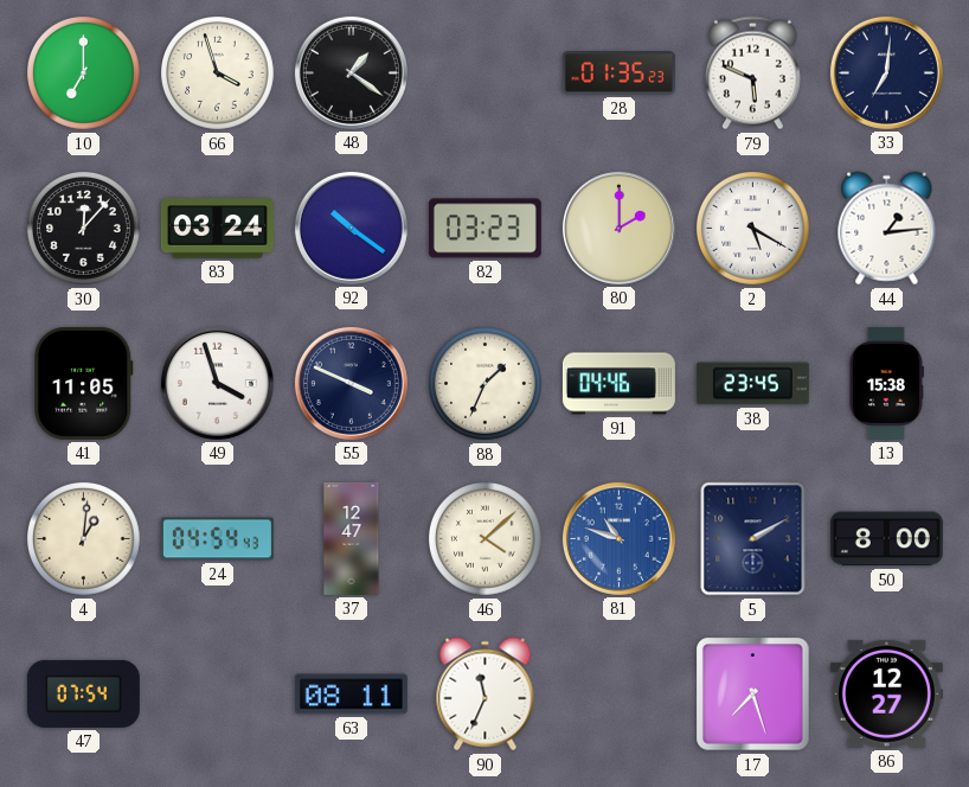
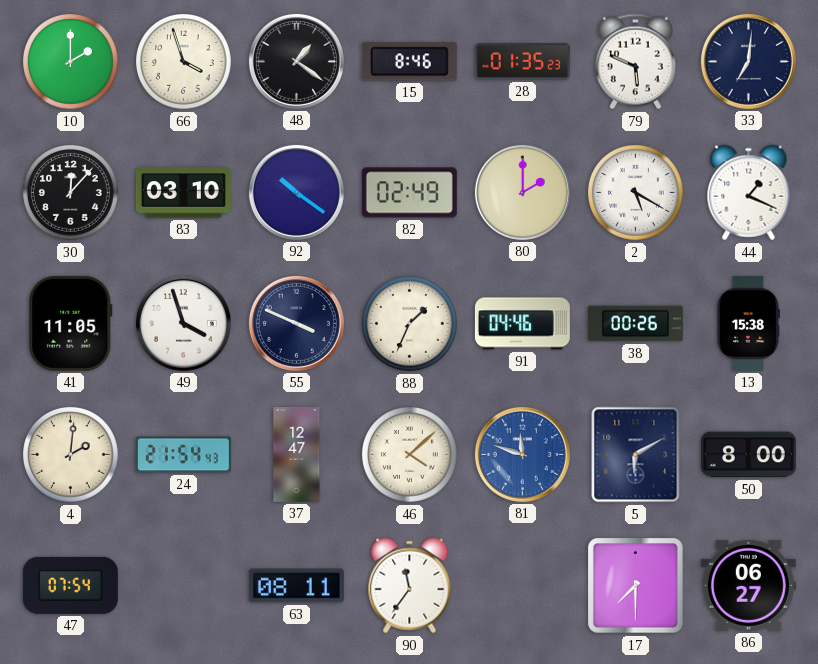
10: 7:00 -> 2:00
15: none -> 8:46
83: 03:24 -> 03:10
82: 03:23 -> 02:49
44: 1:14 -> 1:19
38: 23:45 -> 00:26
4: 1:01 -> 2:01
24: 04:54 -> 21:54
81: 10:48 -> 11:48
5: 2:10 -> 6:10
90: 11:34 -> 11:36
17: 7:27 -> 7:30
86: 12:27 -> 06:27
